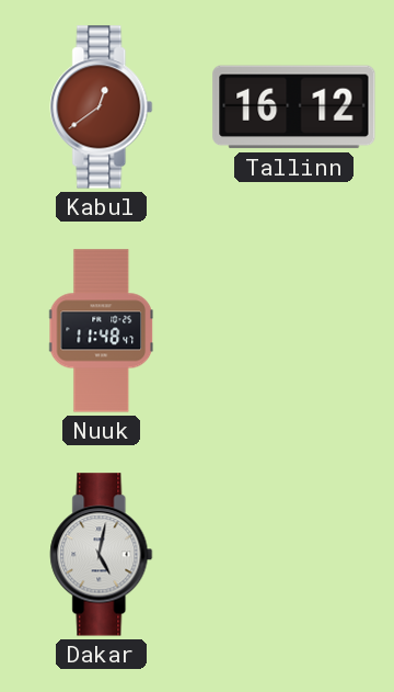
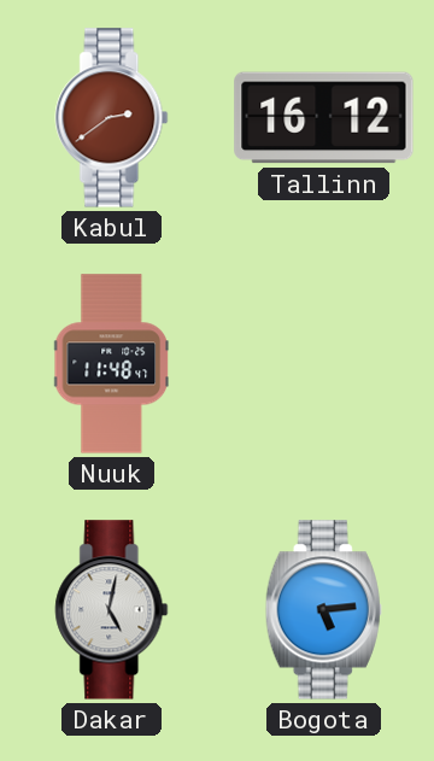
Kabul: 12:39 -> 2:39
Bogota: none -> 5:14
